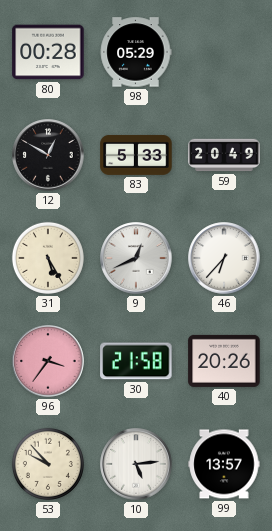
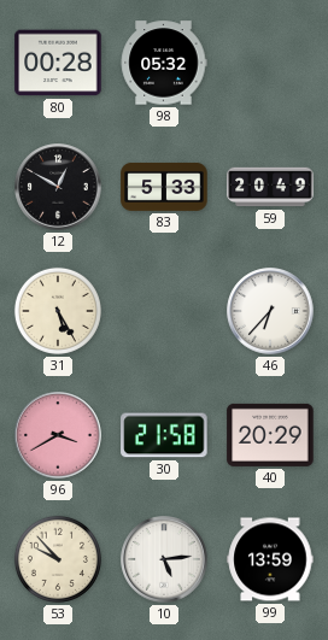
98: 05:29 -> 05:32
9: 12:41 -> none
96: 3:36 -> 3:40
40: 20:26 -> 20:29
99: 13:57 -> 13:59
